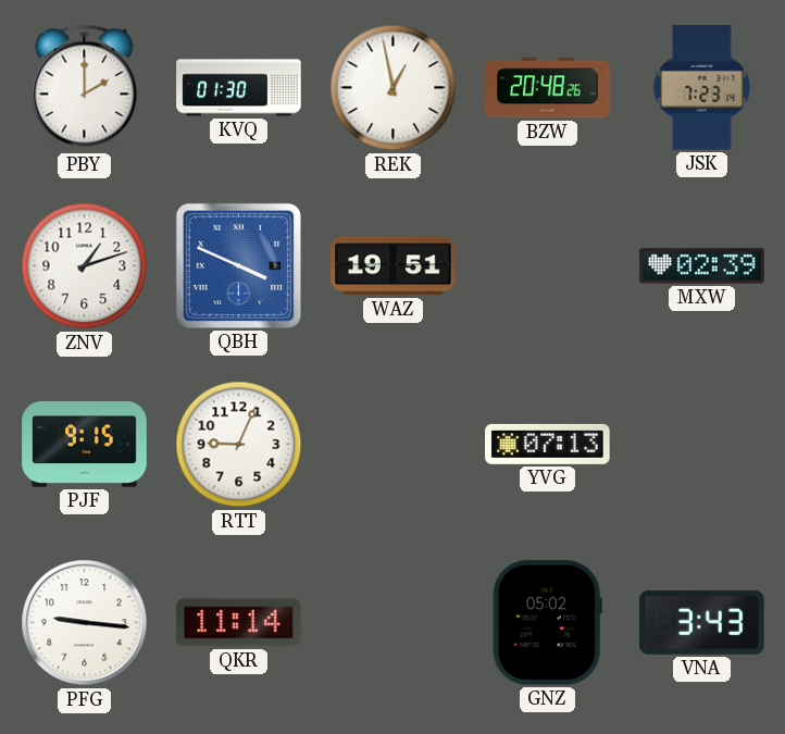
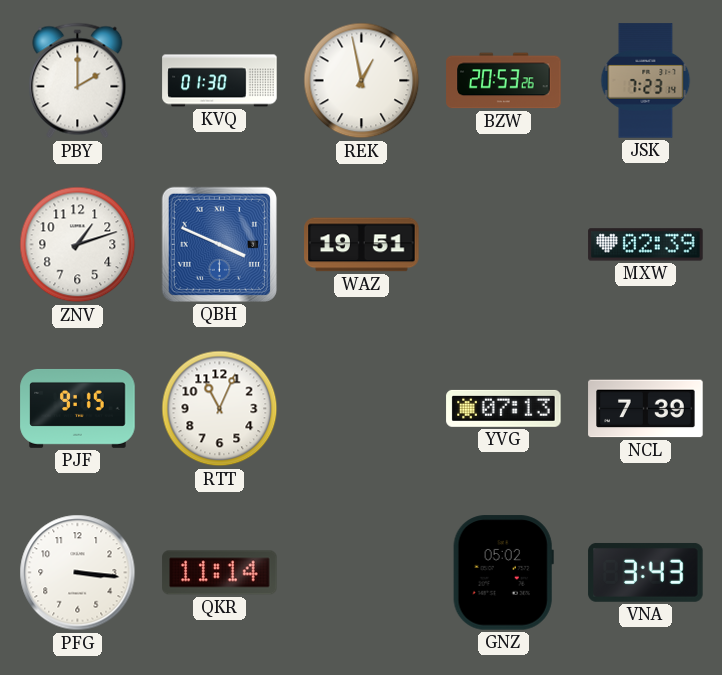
BZW: 20:48 -> 20:53
RTT: 9:04 -> 11:04
NCL: none -> 7:39
PFG: 9:16 -> 3:16
